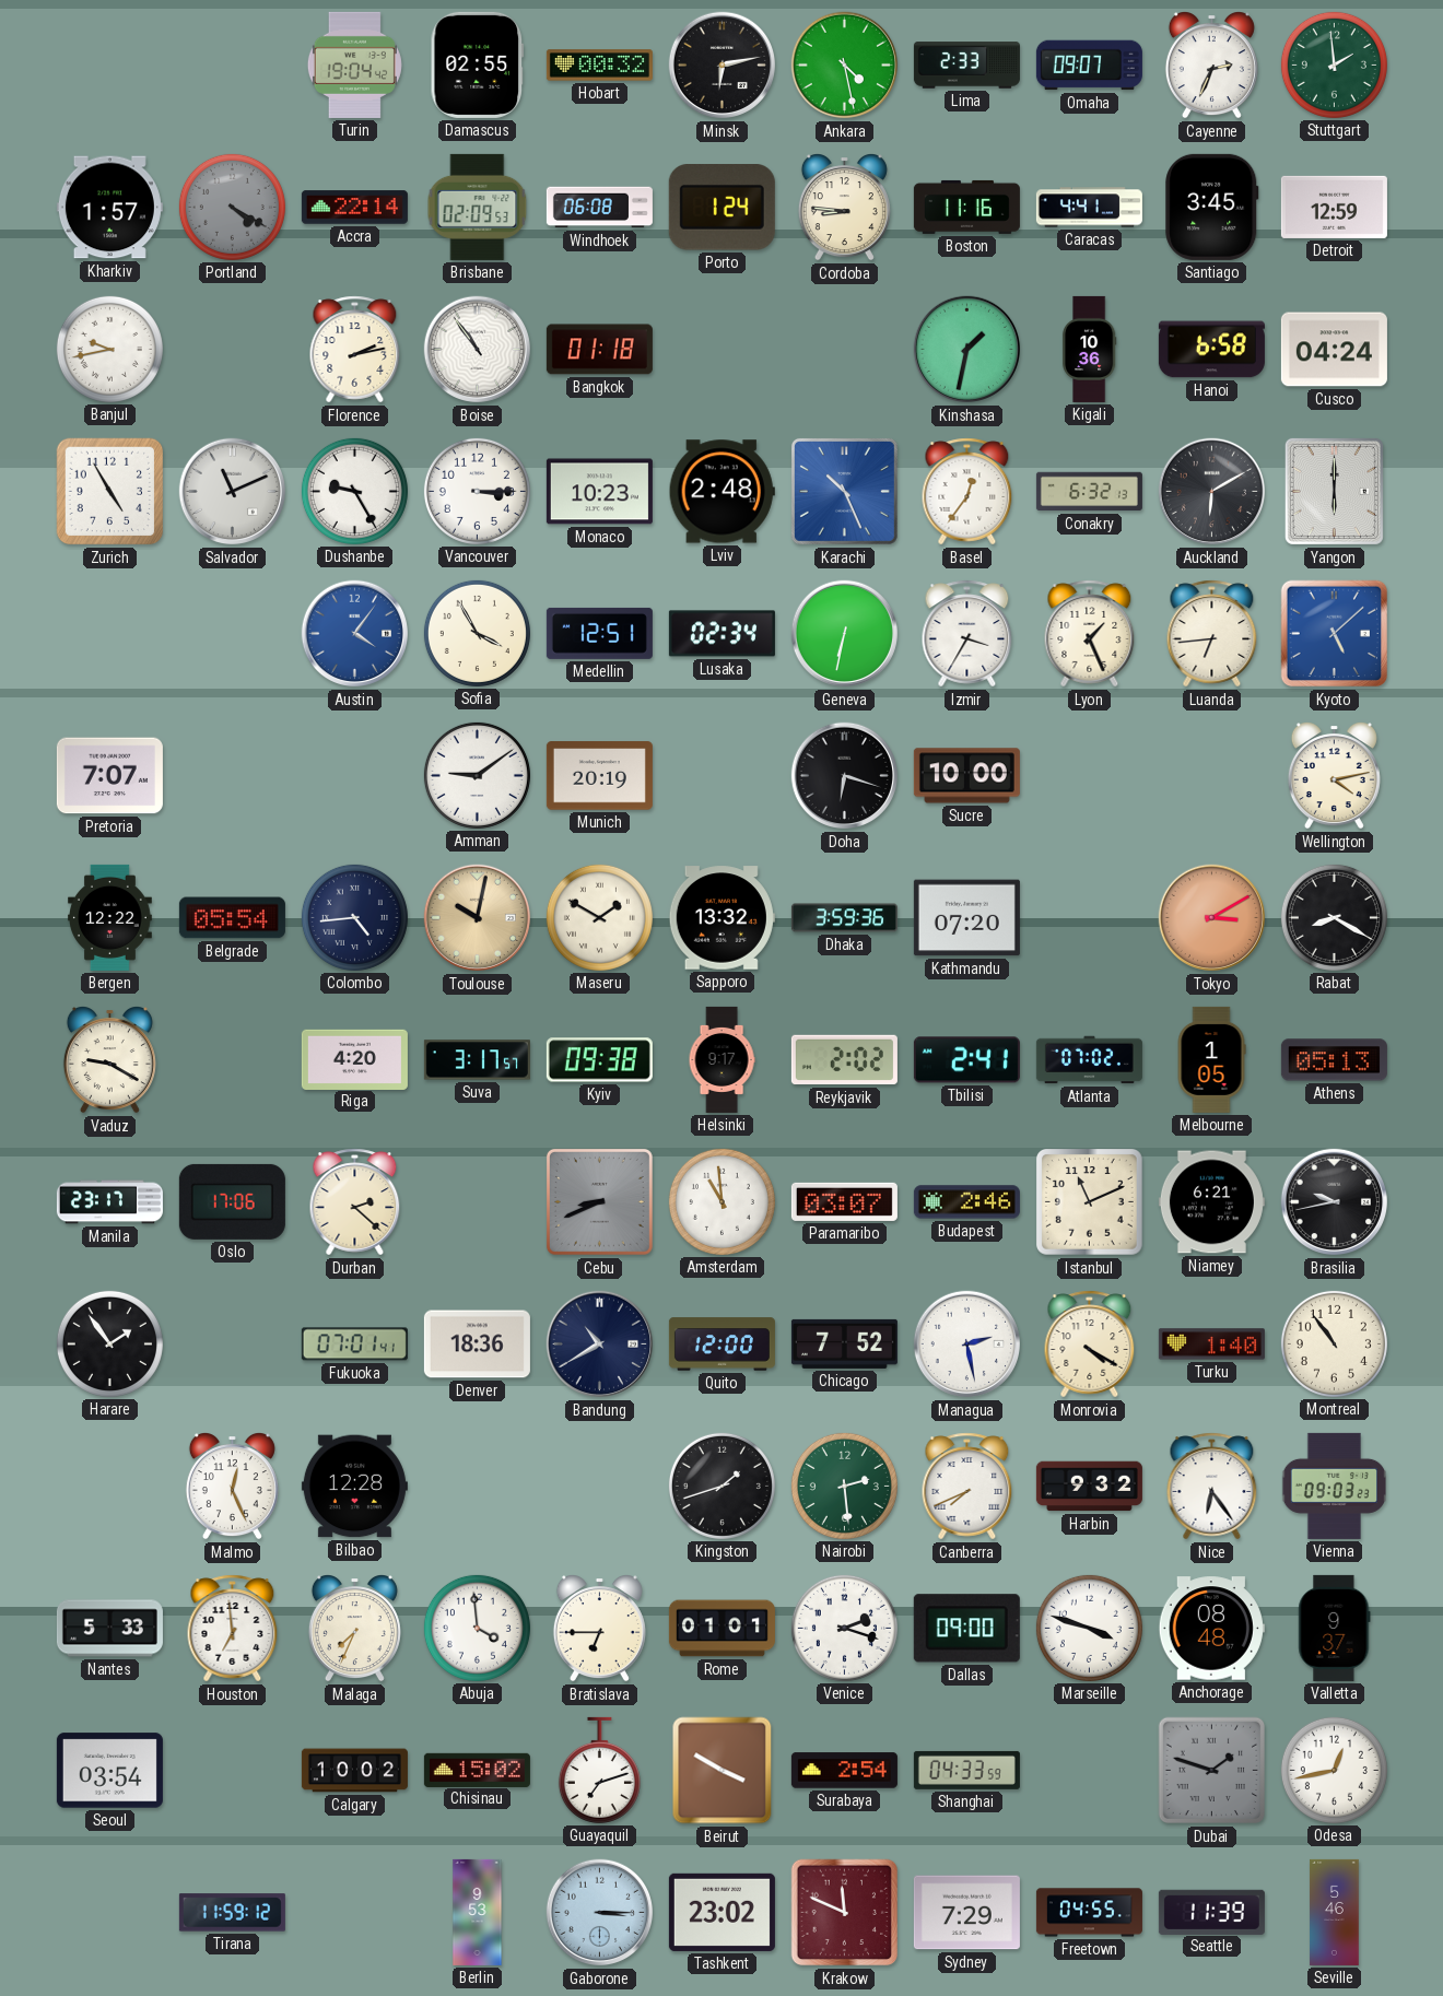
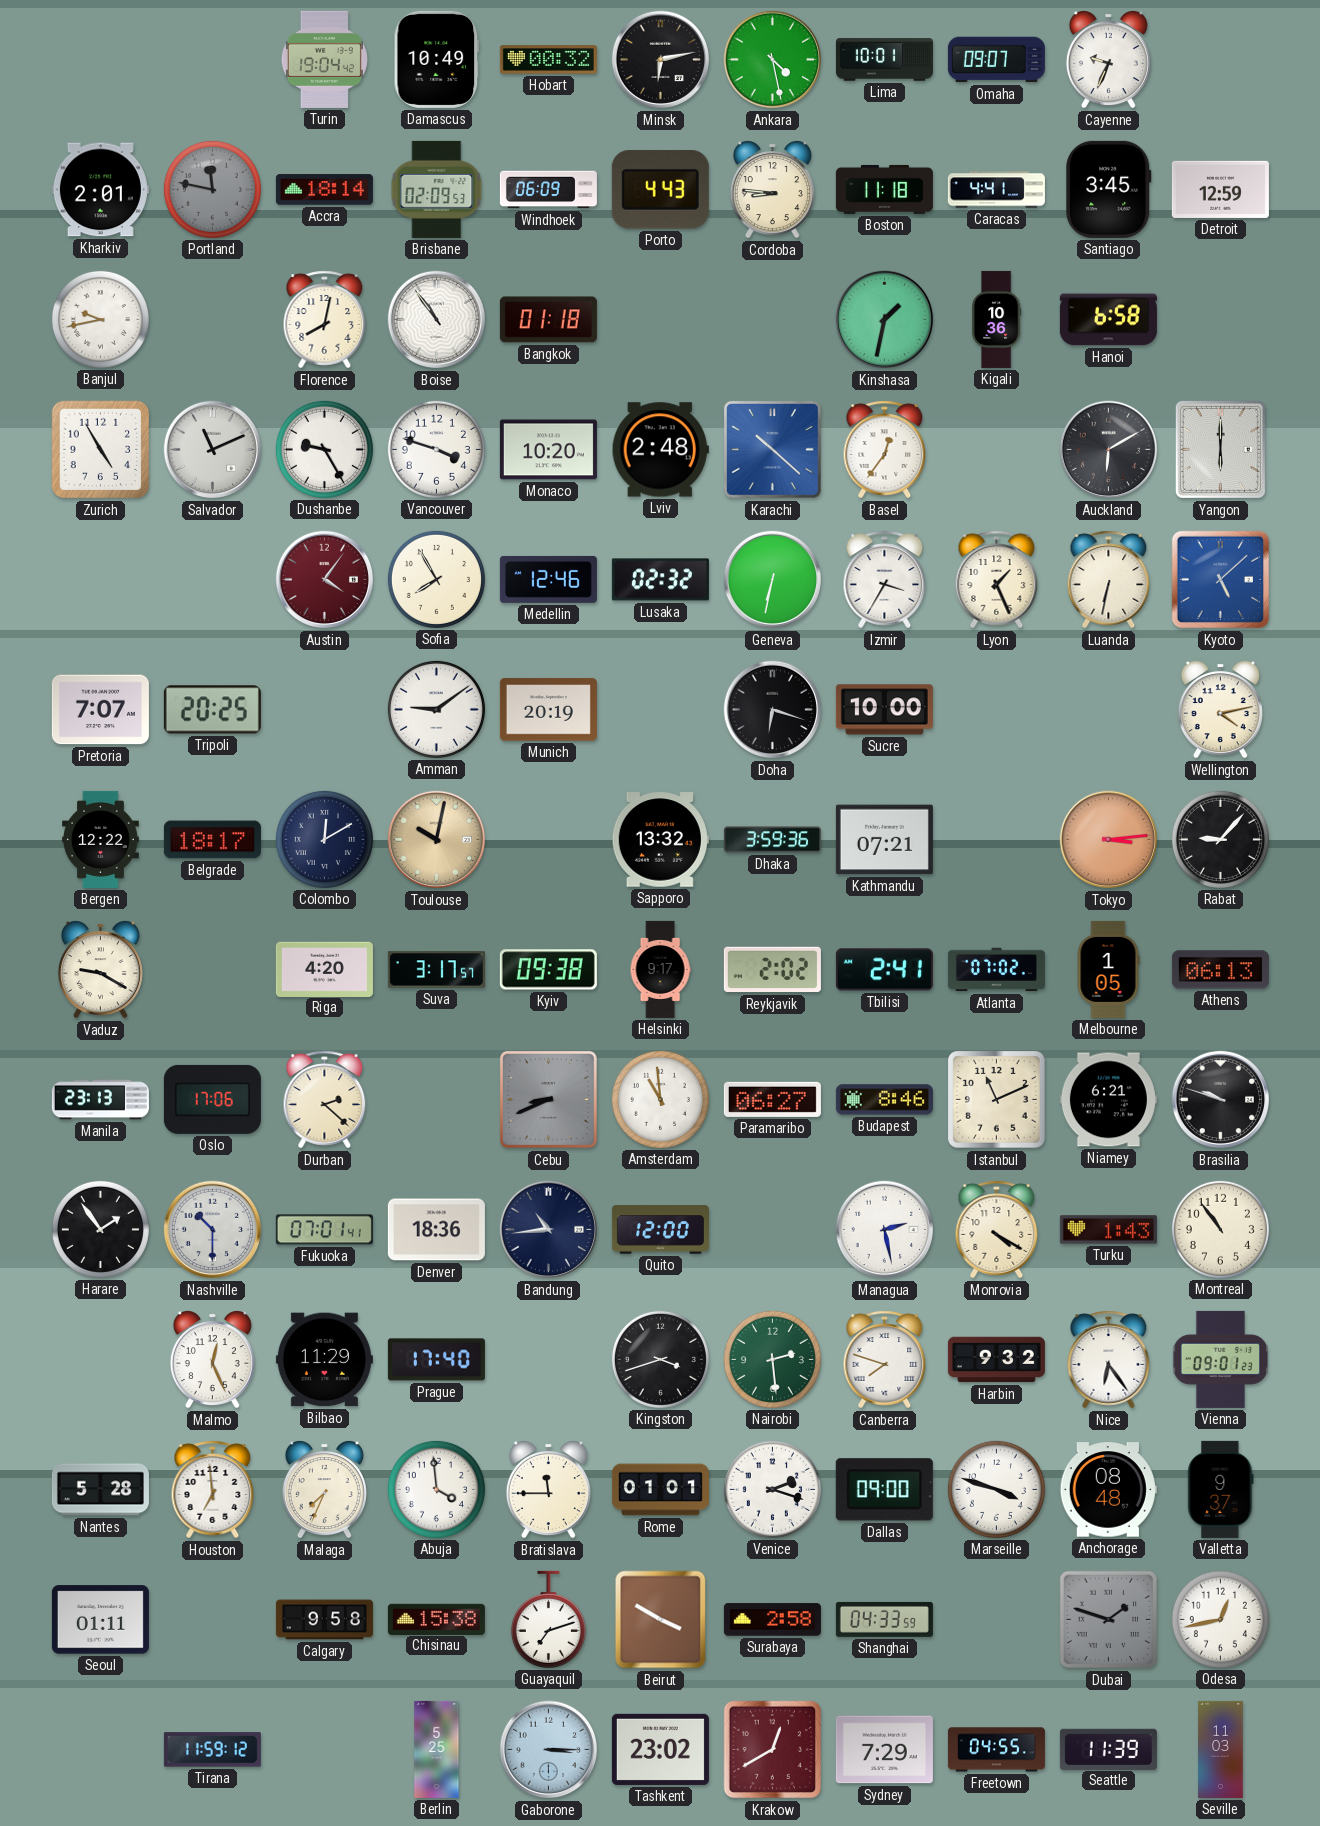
Damascus: 02:55 -> 10:49
Lima: 2:33 -> 10:01
Cayenne: 2:34 -> 9:34
Stuttgart: 1:59 -> none
Kharkiv: 1:57 -> 2:01
Portland: 4:20 -> 11:47
Accra: 22:14 -> 18:14
Windhoek: 06:08 -> 06:09
Porto: 1:24 -> 4:43
Boston: 11:16 -> 11:18
Florence: 2:13 -> 8:02
Cusco: 04:24 -> none
Vancouver: 3:15 -> 3:48
Monaco: 10:23 -> 10:20
Karachi: 10:26 -> 10:22
Conakry: 6:32 -> none
Austin dial: blue -> burgundy
Sofia: 3:55 -> 7:55
Medellin: 12:51 -> 12:46
Lusaka: 02:34 -> 02:32
Luanda: 6:44 -> 6:32
Tripoli: none -> 20:25
Belgrade: 05:54 -> 18:17
Colombo: 4:44 -> 12:10
Maseru: 1:50 -> none
Kathmandu: 07:20 -> 07:21
Tokyo: 3:10 -> 3:14
Rabat: 8:20 -> 9:07
Athens: 05:13 -> 06:13
Manila: 23:17 -> 23:13
Paramaribo: 03:07 -> 06:27
Budapest: 2:46 -> 8:46
Brasilia: 9:43 -> 9:48
Nashville: none -> 10:30
Bandung: 10:40 -> 10:44
Chicago: 7:52 -> none
Turku: 1:40 -> 1:43
Bilbao: 12:28 -> 11:29
Prague: none -> 17:40
Kingston: 1:42 -> 3:42
Canberra: 7:41 -> 7:48
Vienna: 09:03 -> 09:01
Nantes: 5:33 -> 5:28
Bratislava: 6:45 -> 11:45
Seoul: 03:54 -> 01:11
Calgary: 10:02 -> 9:58
Chisinau: 15:02 -> 15:38
Surabaya: 2:54 -> 2:58
Berlin: 9:53 -> 5:25
Krakow: 11:49 -> 12:40
Seville: 5:46 -> 11:03
